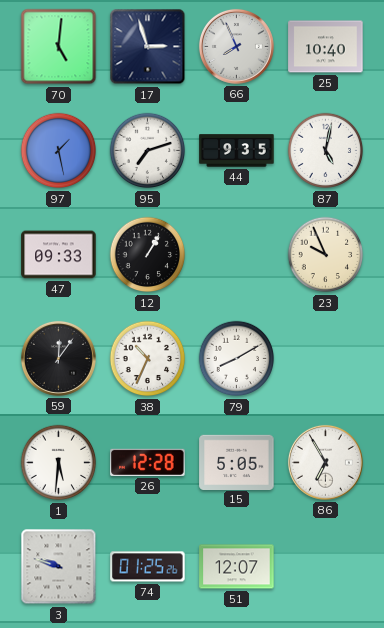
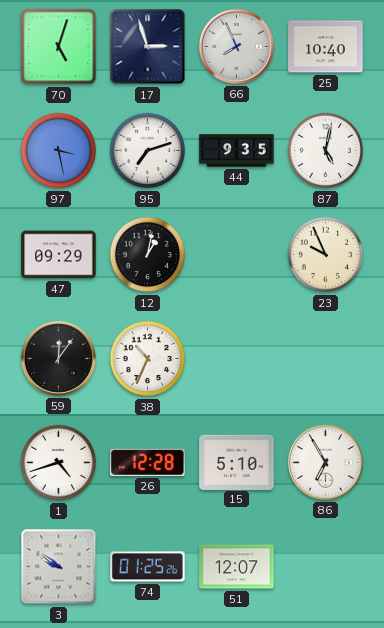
70: 5:01 -> 5:03
97: 1:28 -> 3:28
47: 09:33 -> 09:29
12: 1:05 -> 1:02
79: 8:10 -> none
1: 5:31 -> 4:42
15: 5:05 -> 5:10
3: 9:48 -> 9:51
